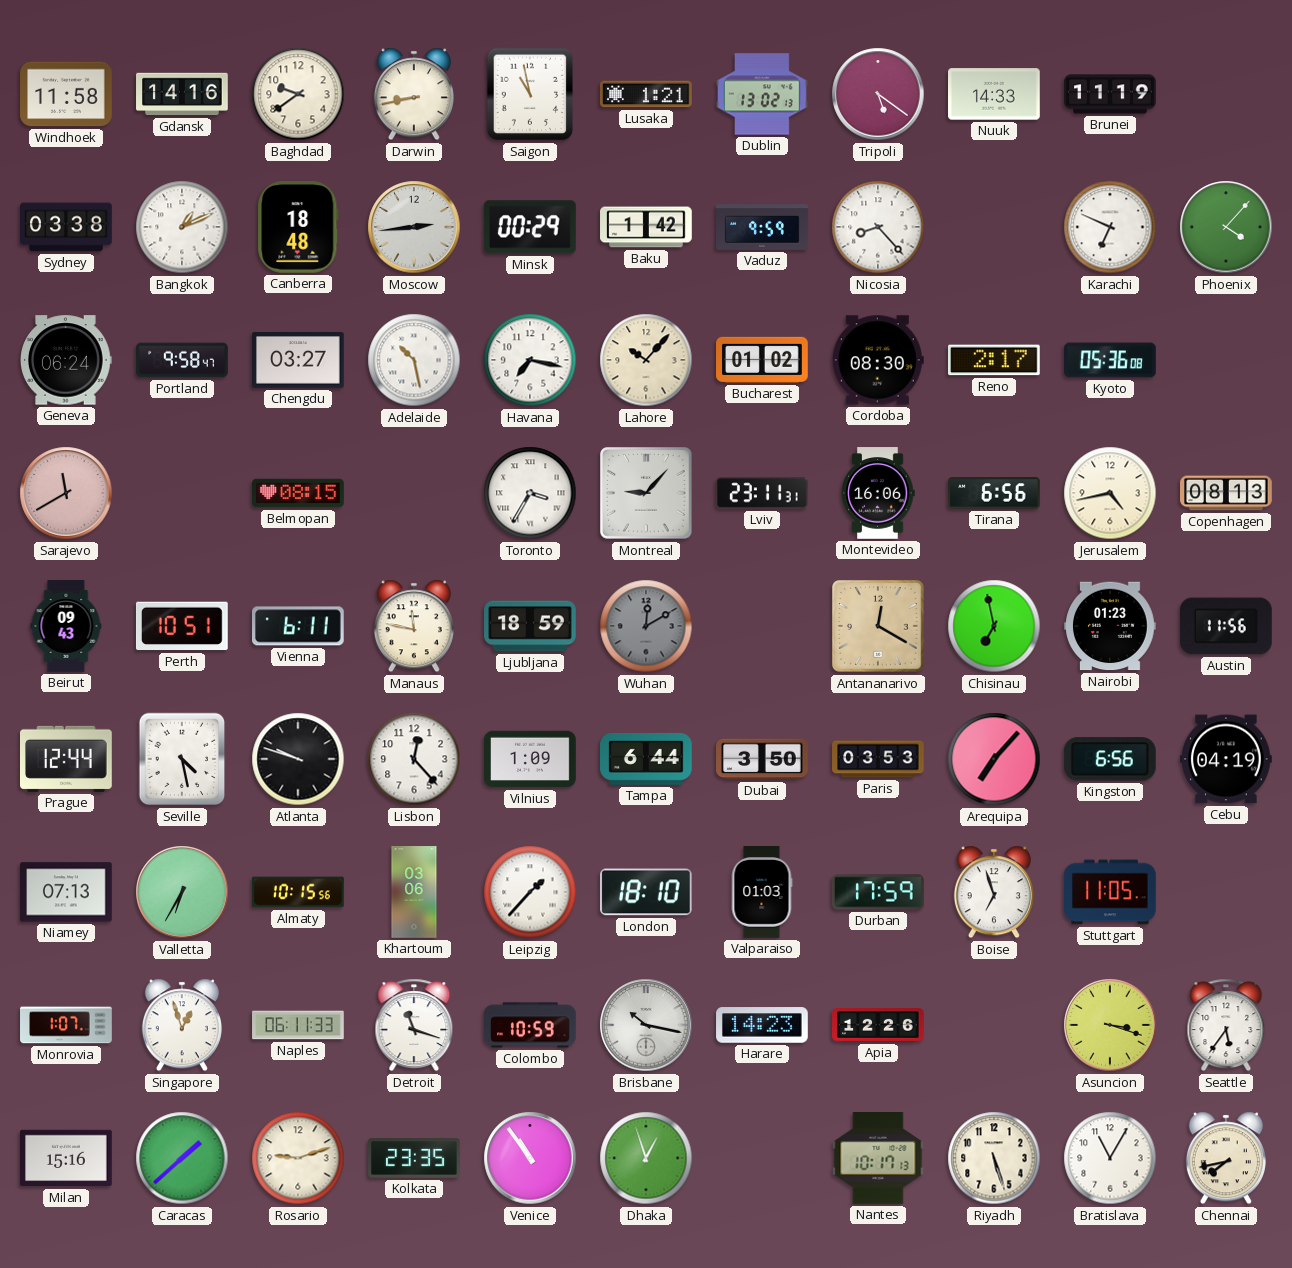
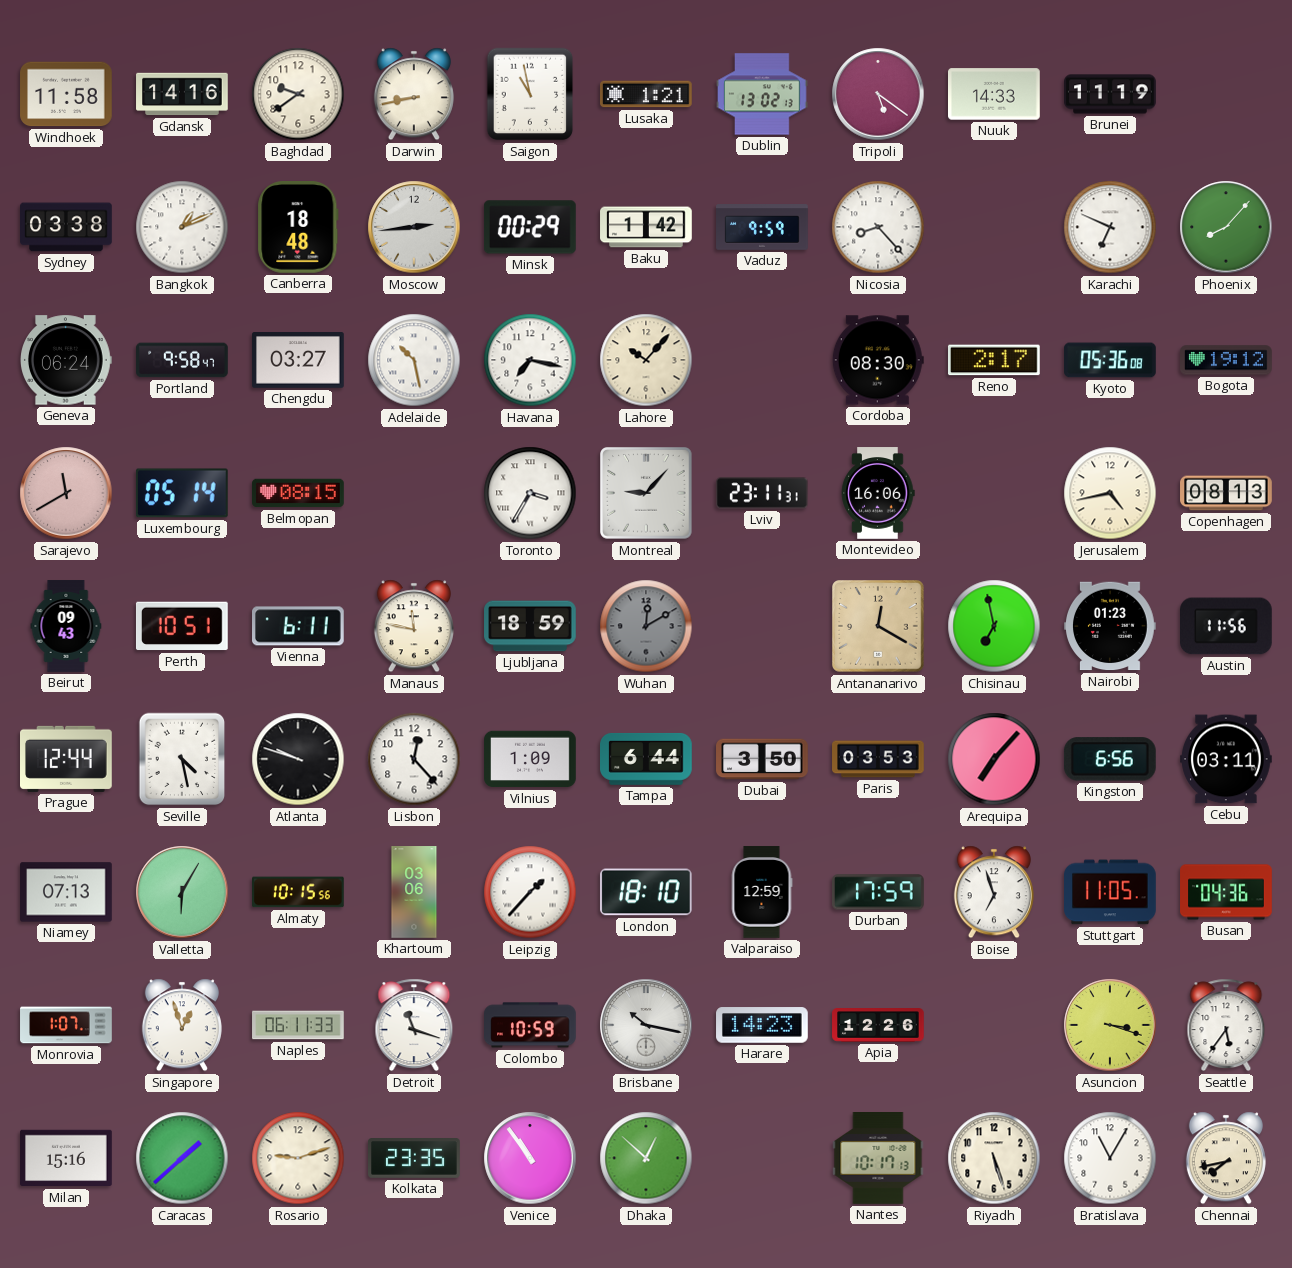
Phoenix: 4:07 -> 8:07
Bucharest: 01:02 -> none
Bogota: none -> 19:12
Luxembourg: none -> 05:14
Tirana: 6:56 -> none
Cebu: 04:19 -> 03:11
Valletta: 6:35 -> 6:05
Valparaiso: 01:03 -> 12:59
Busan: none -> 04:36
Dhaka: 12:57 -> 12:52
